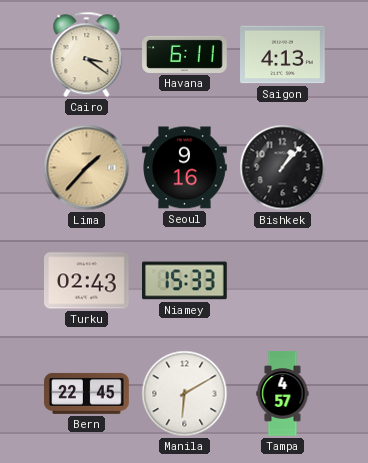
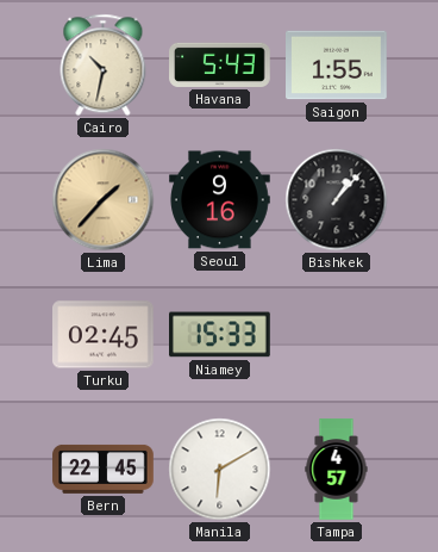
Cairo: 3:21 -> 10:32
Havana: 6:11 -> 5:43
Saigon: 4:13 -> 1:55
Turku: 02:43 -> 02:45
